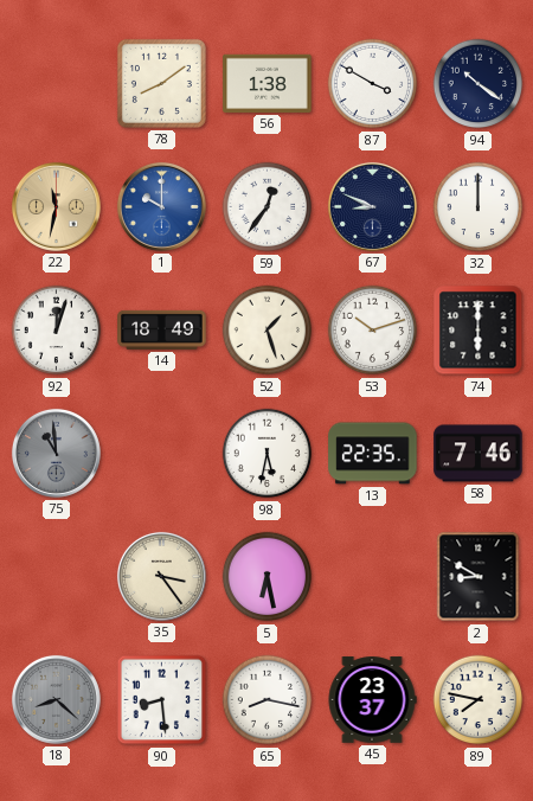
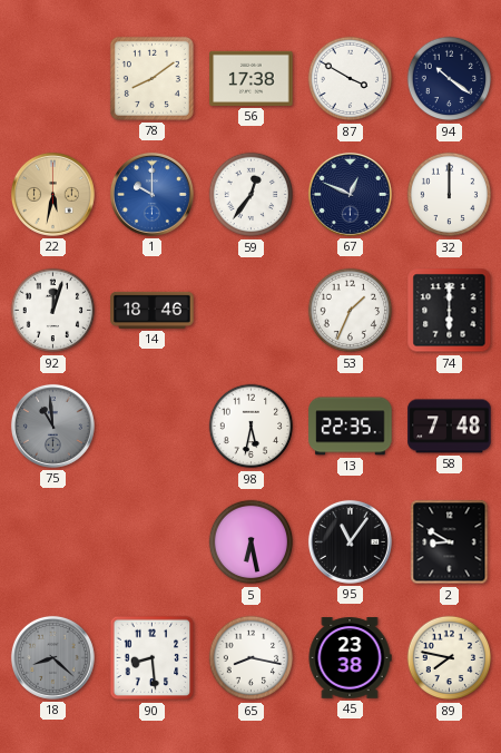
56: 1:38 -> 17:38
22: 11:32 -> 5:32
67: 8:49 -> 12:49
14: 18:49 -> 18:46
52: 1:27 -> none
53: 10:12 -> 1:34
58: 7:46 -> 7:48
35: 3:24 -> none
95: none -> 11:06
45: 23:37 -> 23:38
